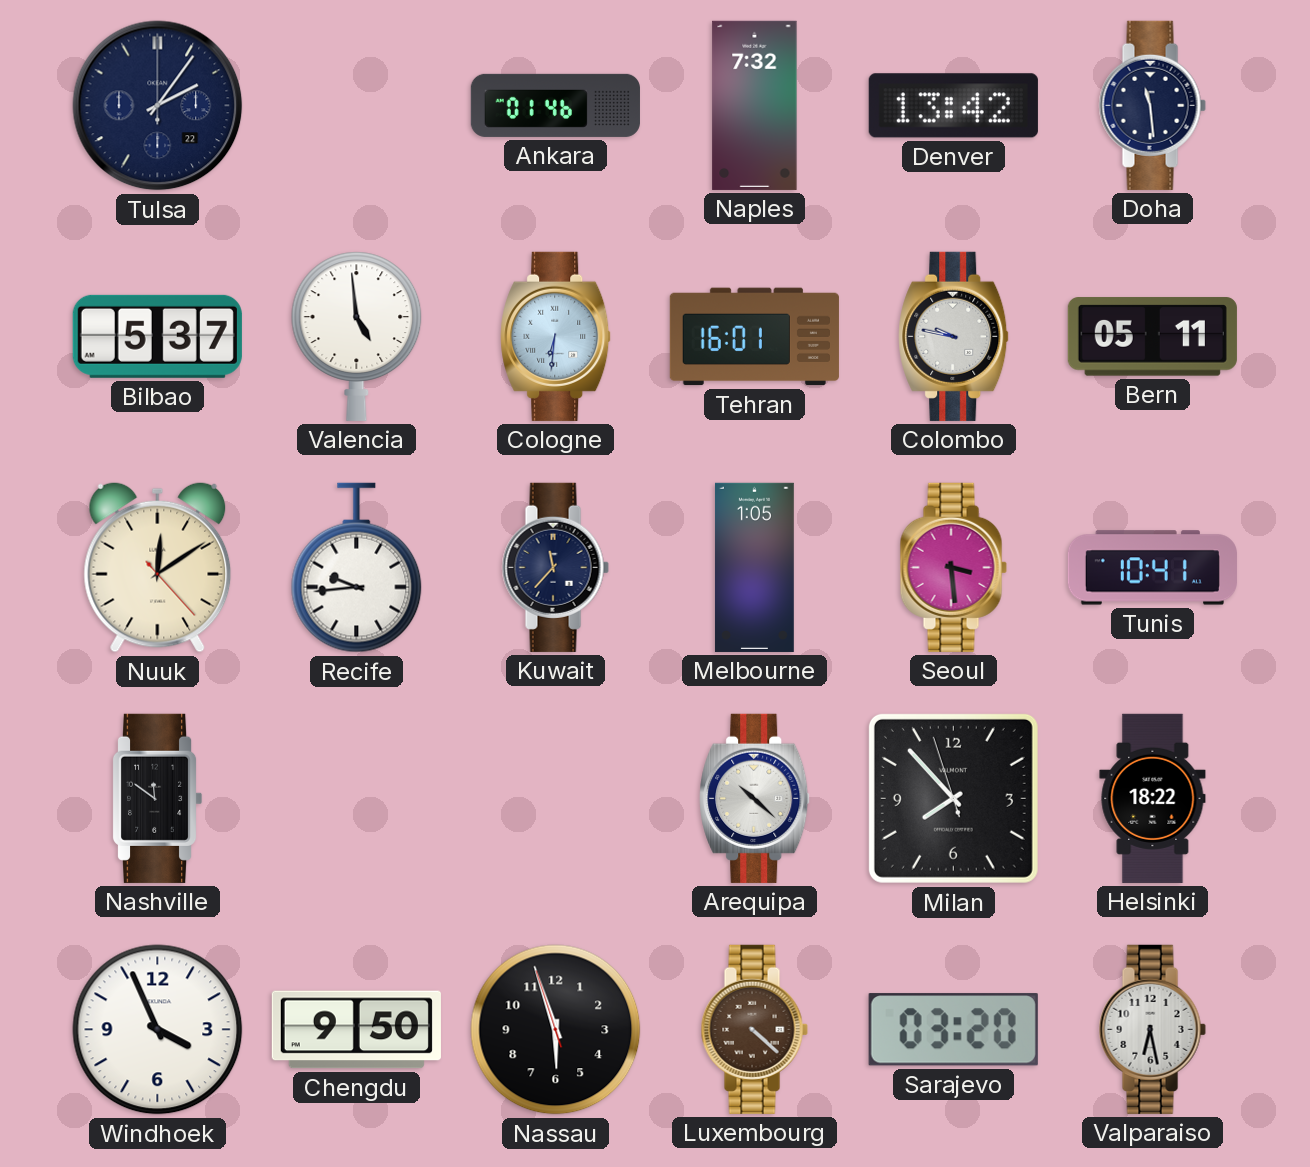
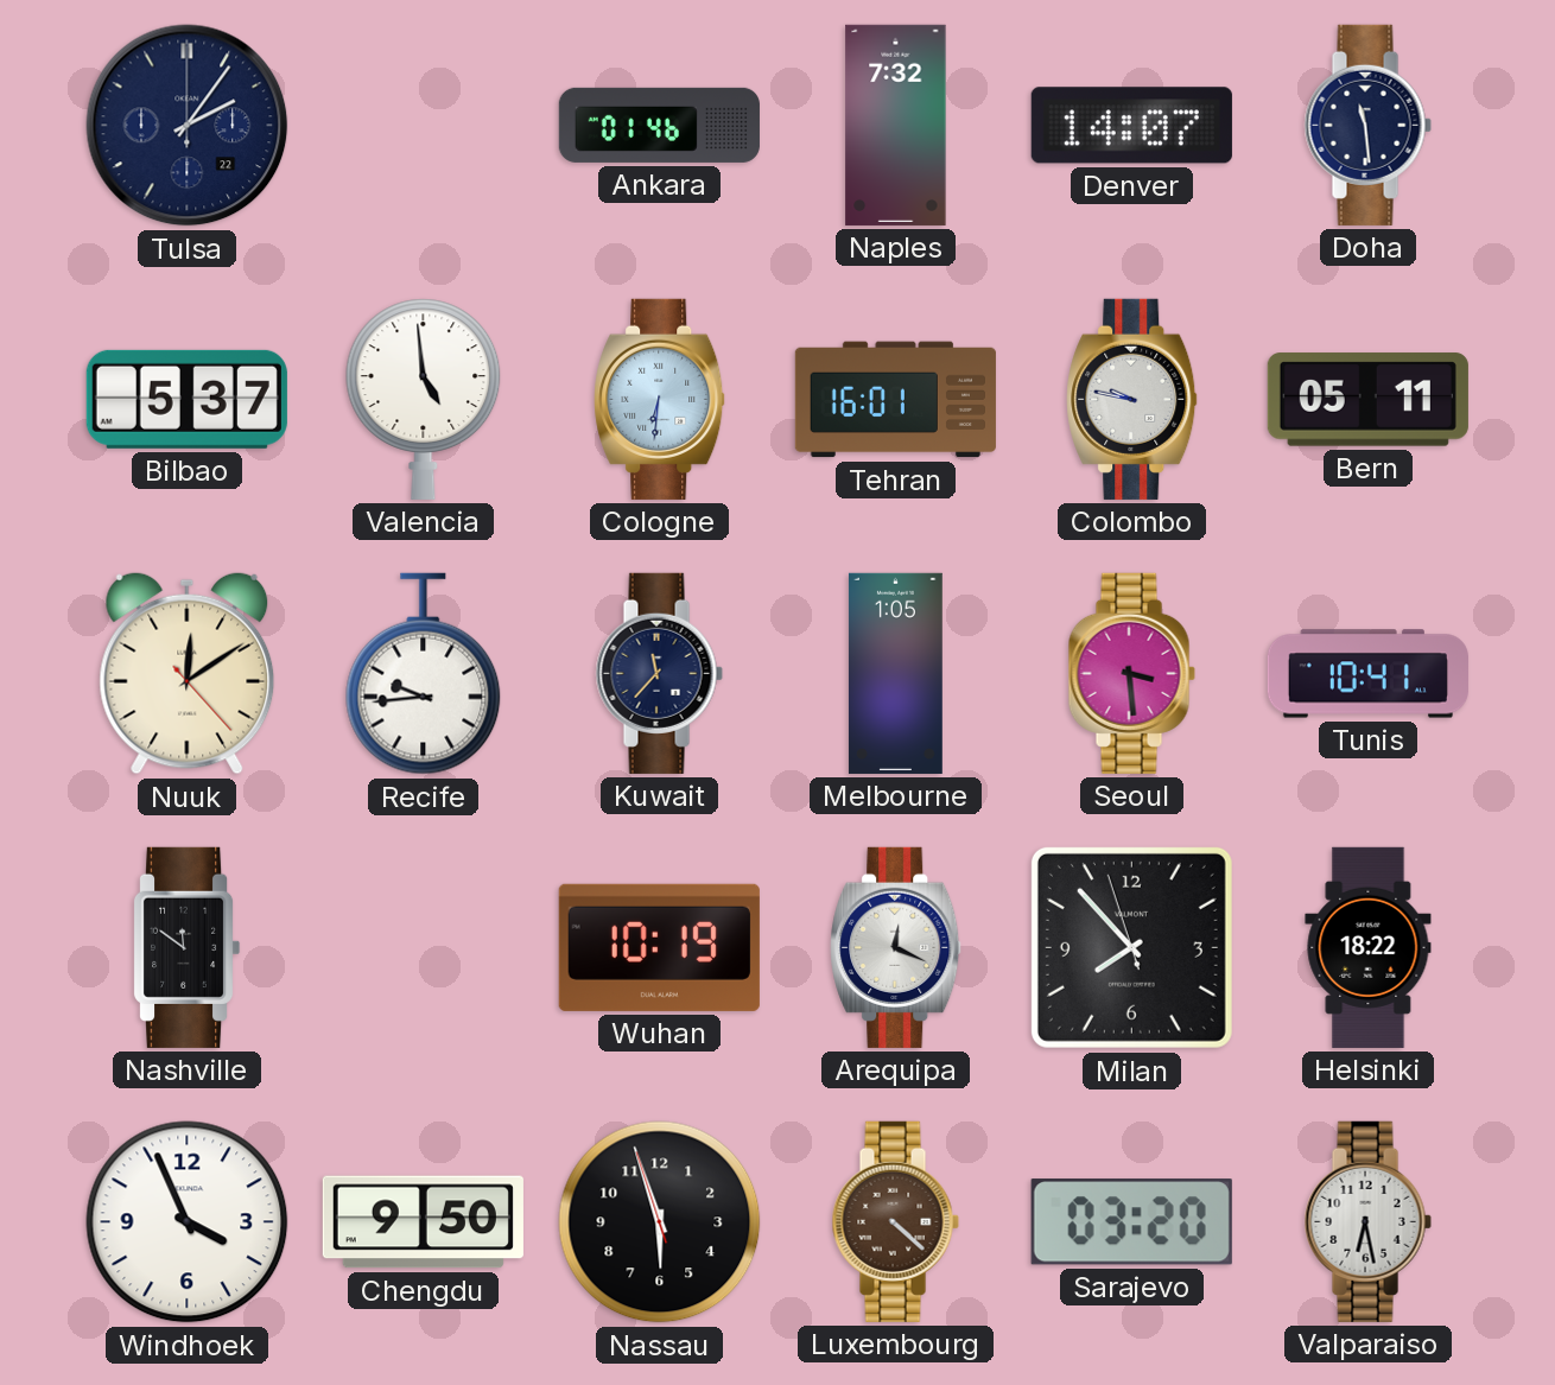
Denver: 13:42 -> 14:07
Wuhan: none -> 10:19
Arequipa: 10:22 -> 12:19
